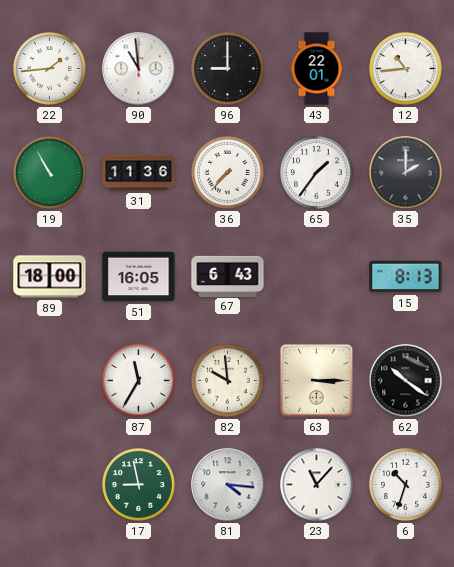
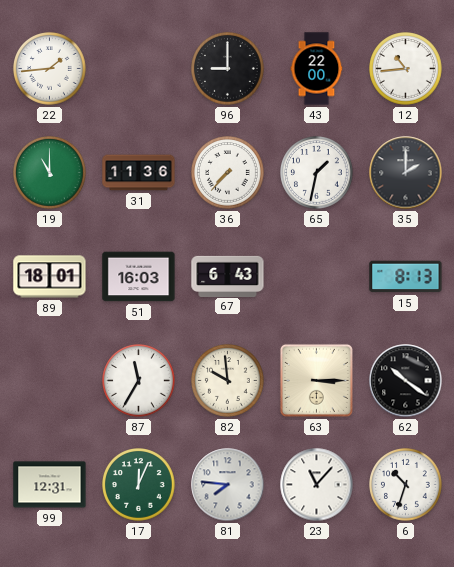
90: 10:59 -> none
43: 22:01 -> 22:00
19: 10:55 -> 11:00
65: 1:36 -> 1:32
89: 18:00 -> 18:01
51: 16:05 -> 16:03
99: none -> 12:31
17: 8:58 -> 12:04
81: 4:16 -> 7:46
